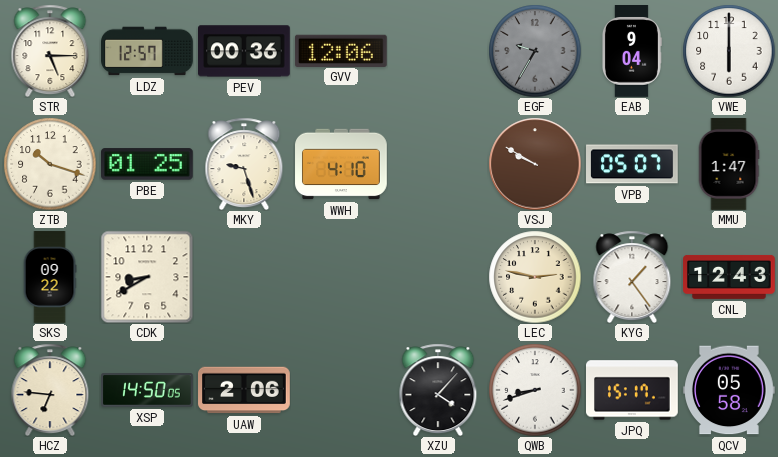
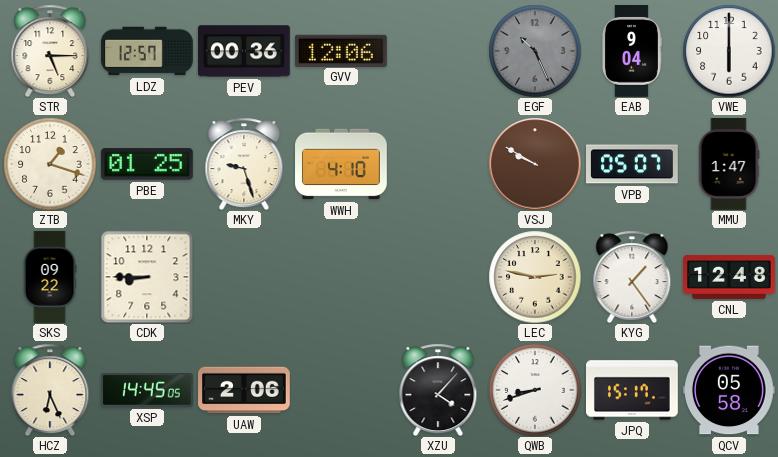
EGF: 9:35 -> 10:26
ZTB: 10:18 -> 1:18
CDK: 8:40 -> 8:45
CNL: 12:43 -> 12:48
HCZ: 6:46 -> 6:26
XSP: 14:50 -> 14:45
